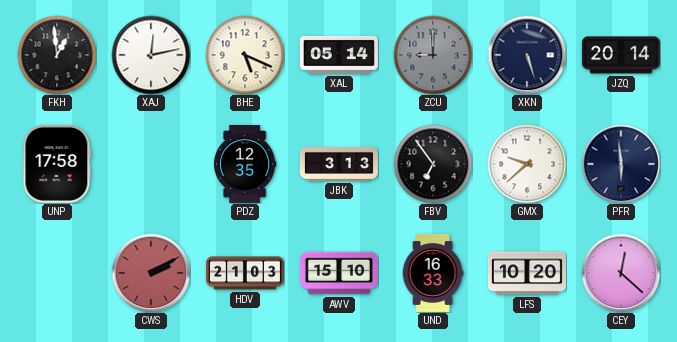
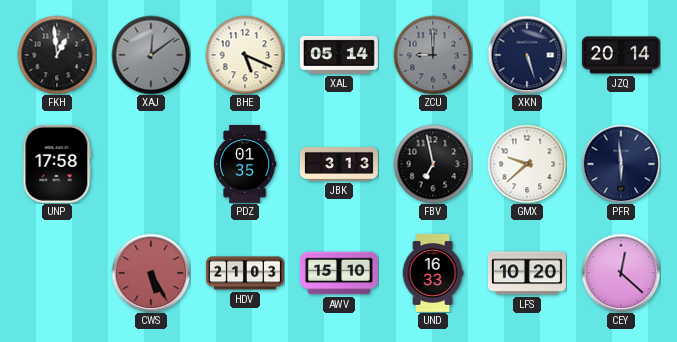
XAJ: 12:13 -> 12:09
XAJ dial: white -> grey
PDZ: 12:35 -> 01:35
FBV: 6:54 -> 6:58
CWS: 2:10 -> 5:25
